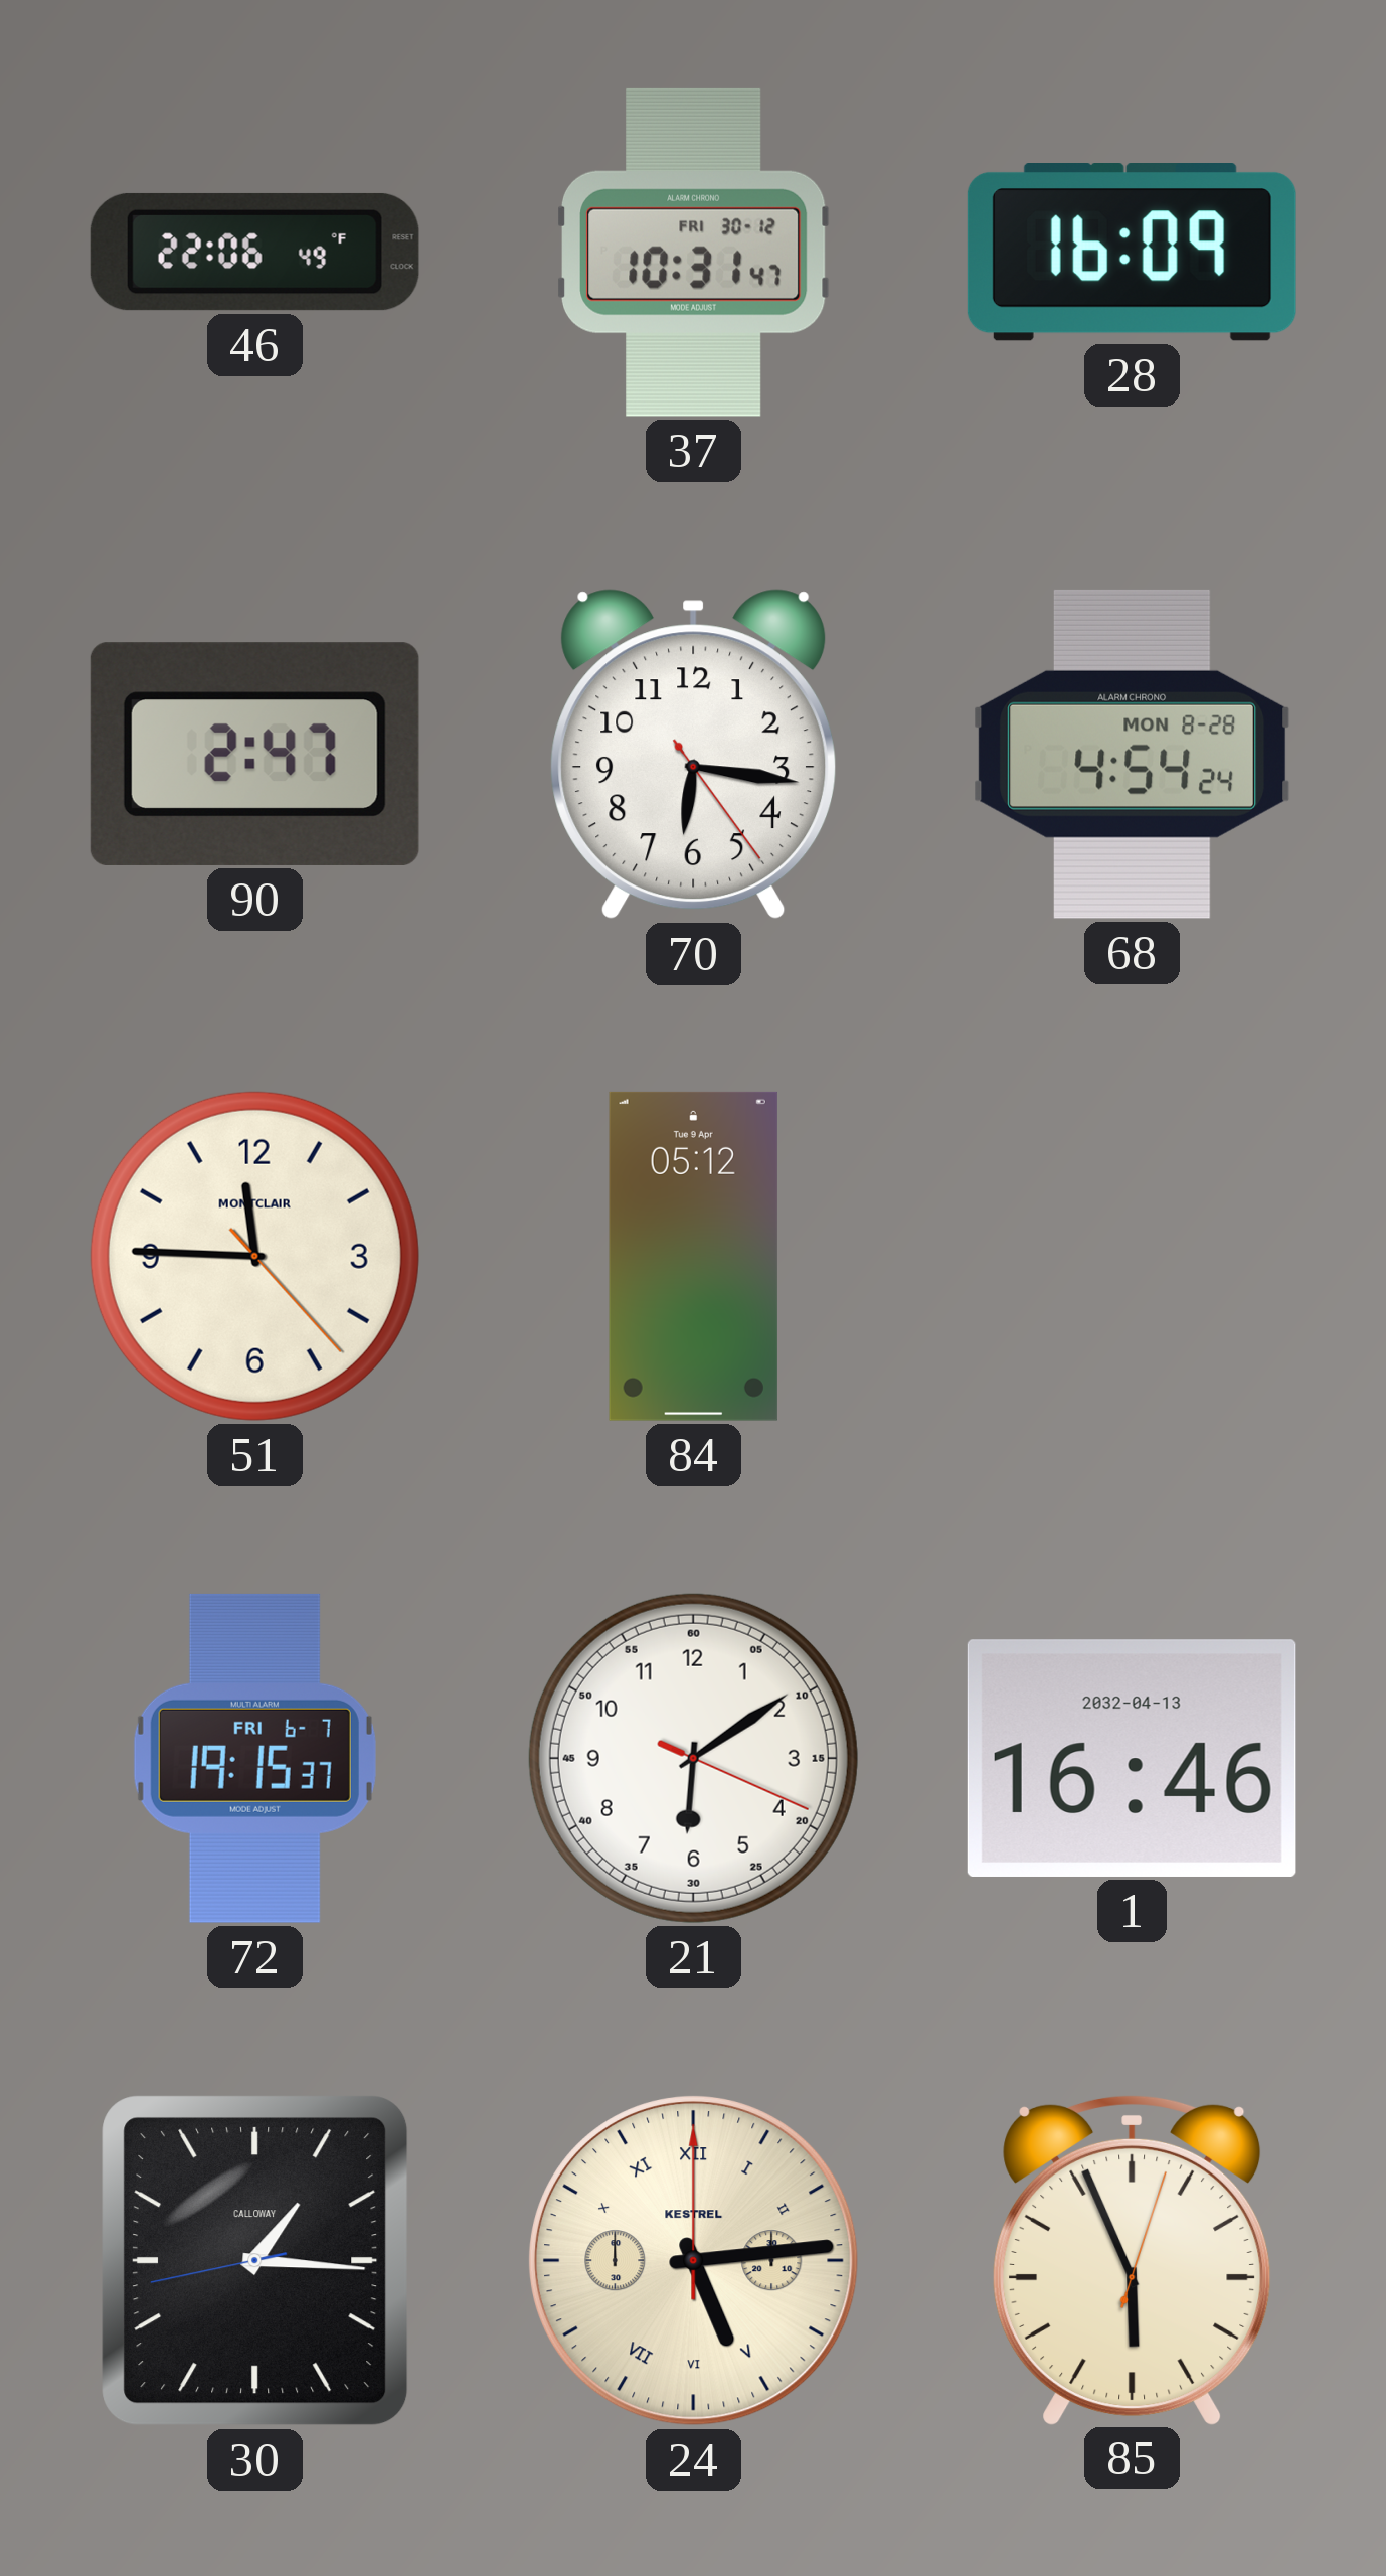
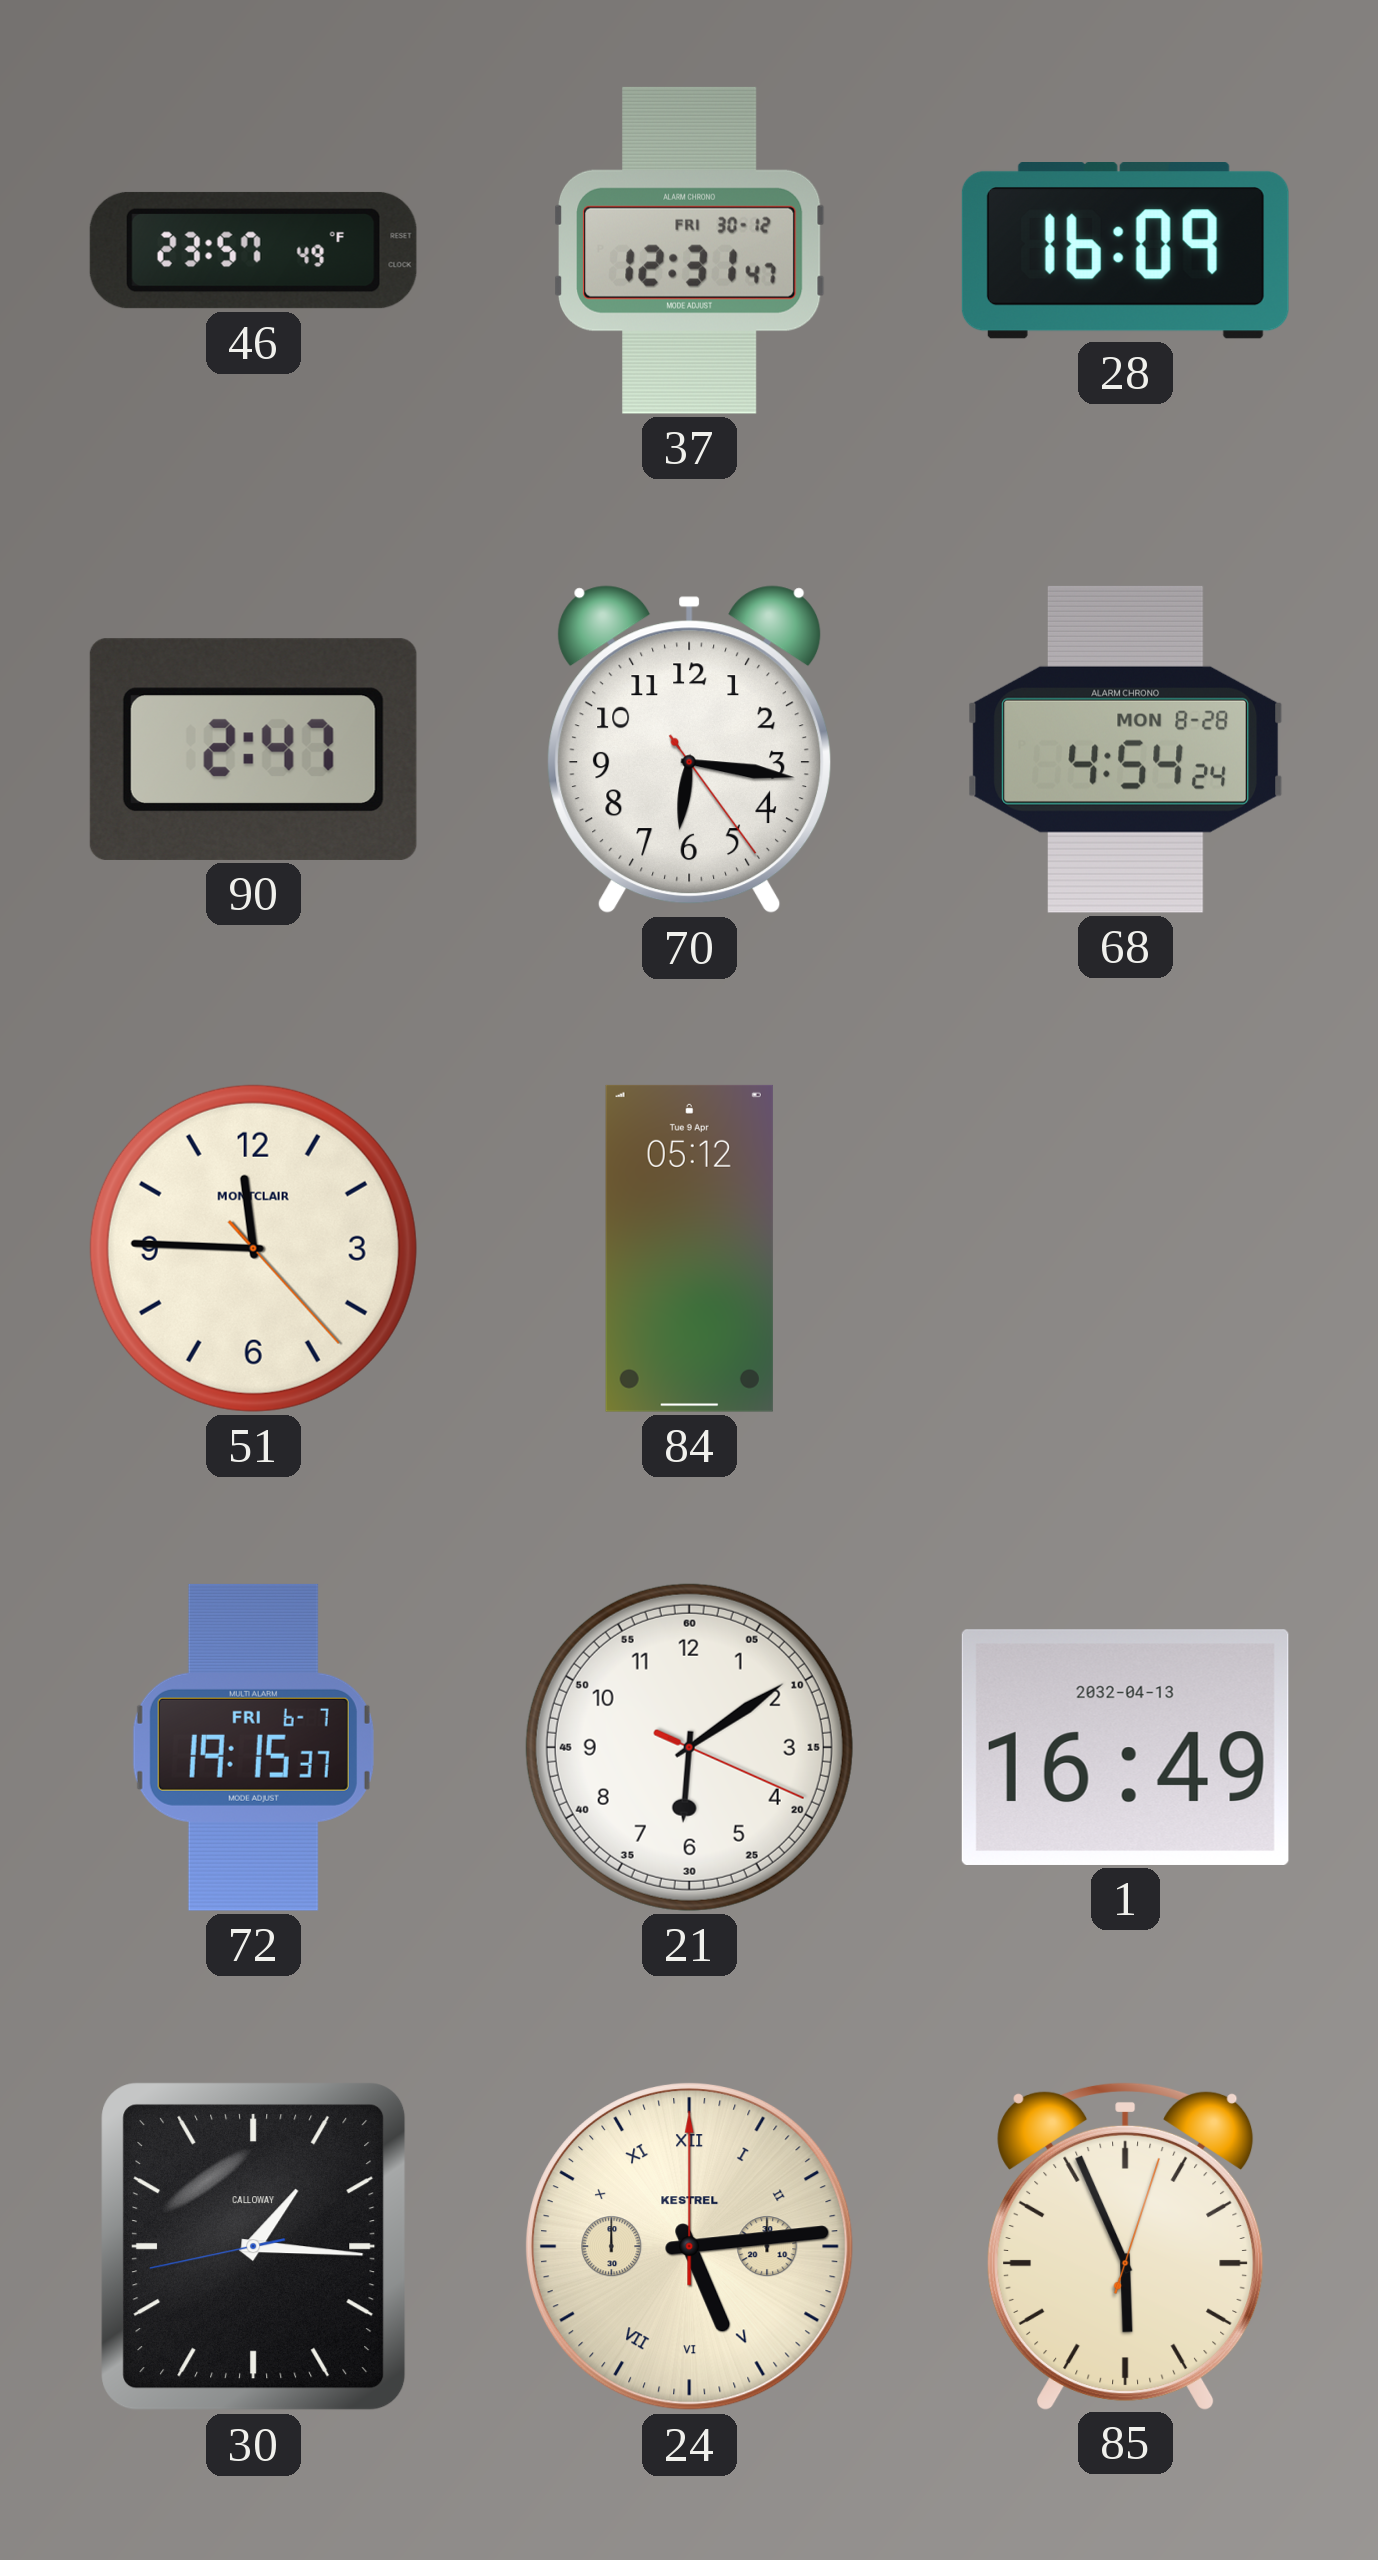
46: 22:06 -> 23:57
37: 10:31 -> 12:31
1: 16:46 -> 16:49
